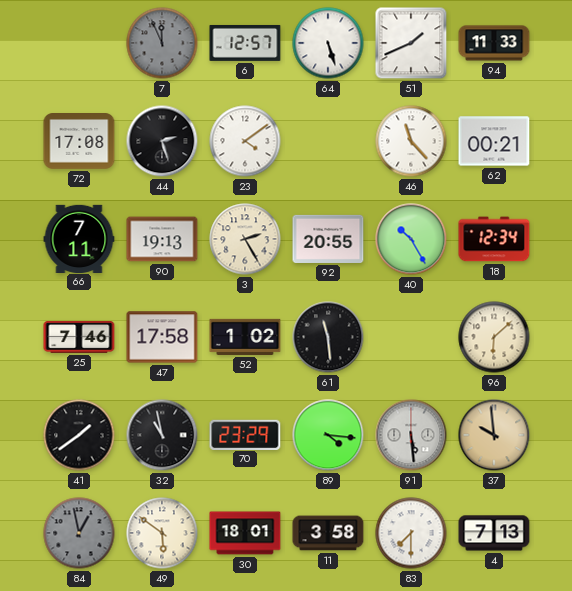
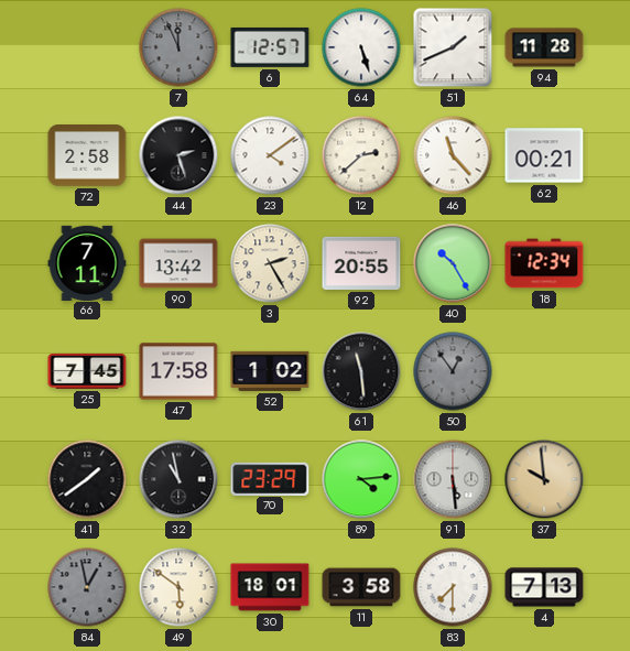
94: 11:33 -> 11:28
72: 17:08 -> 2:58
12: none -> 2:38
90: 19:13 -> 13:42
25: 7:46 -> 7:45
50: none -> 12:54
96: 6:08 -> none
89: 4:16 -> 4:14
